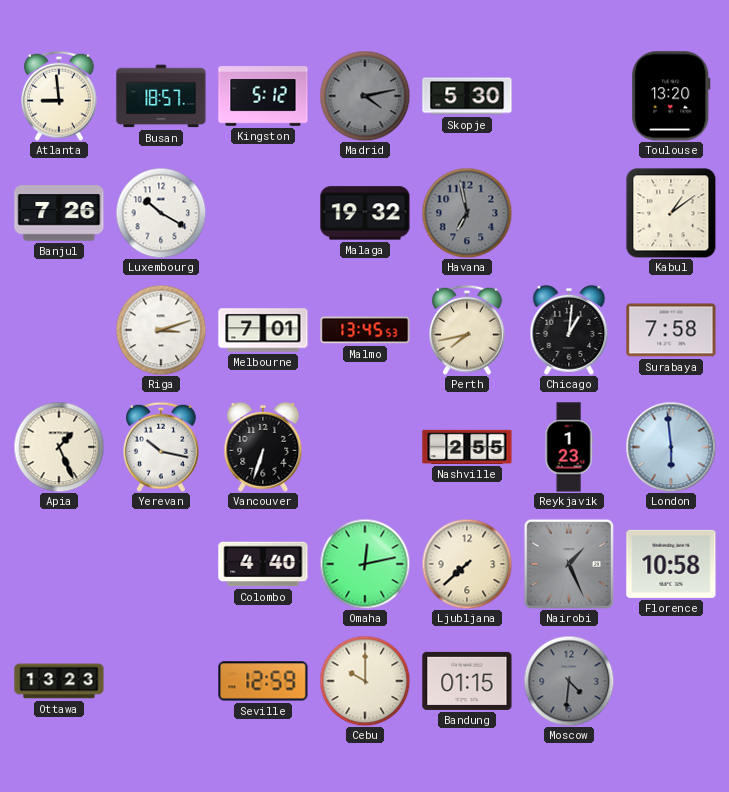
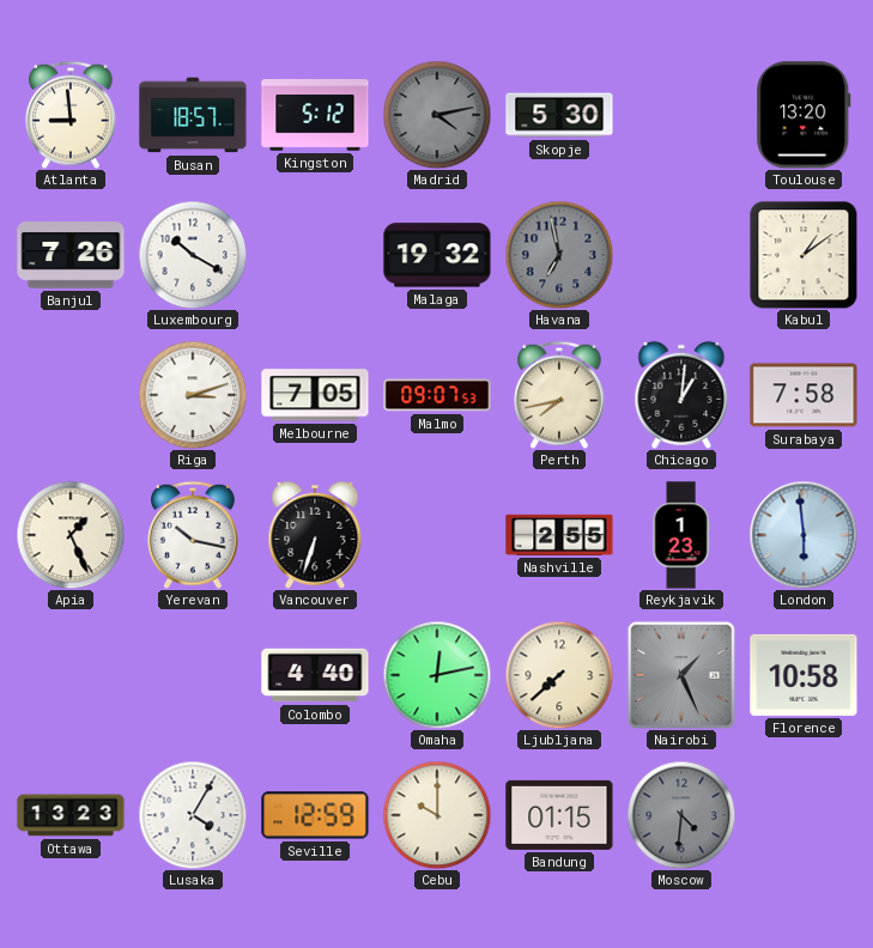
Melbourne: 7:01 -> 7:05
Malmo: 13:45 -> 09:07
Lusaka: none -> 4:05
